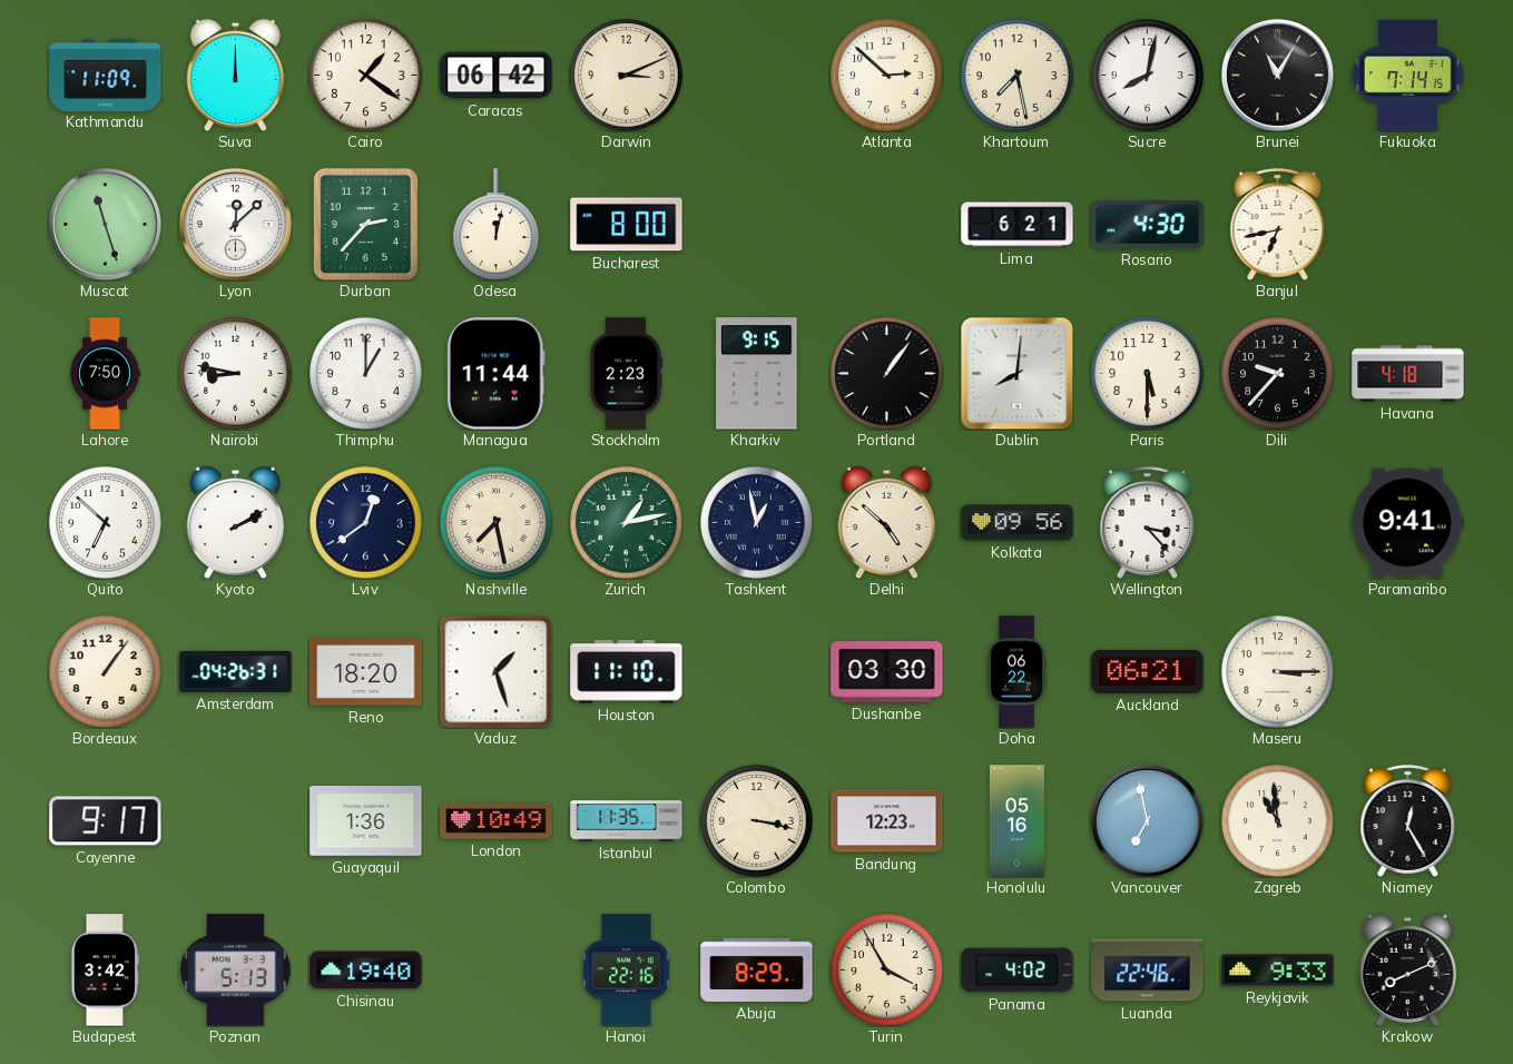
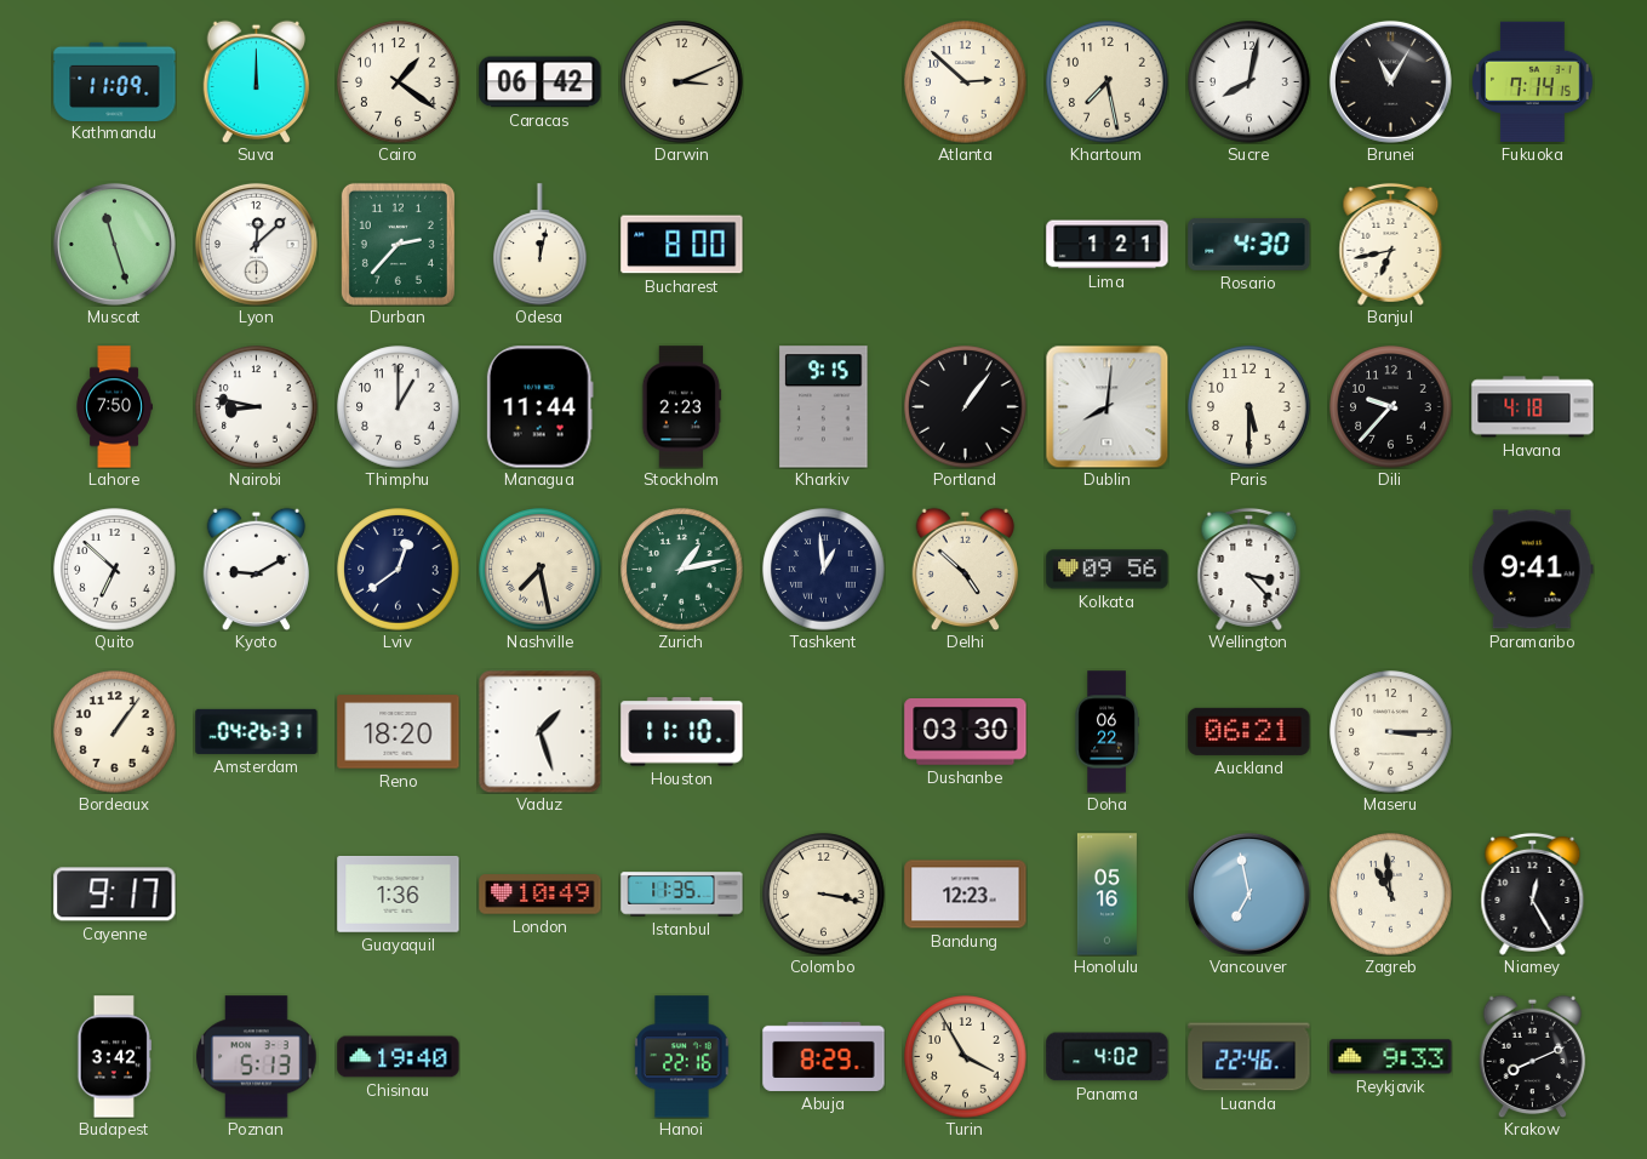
Lima: 6:21 -> 1:21
Kyoto: 2:10 -> 9:10
Tashkent: 12:58 -> 12:59
